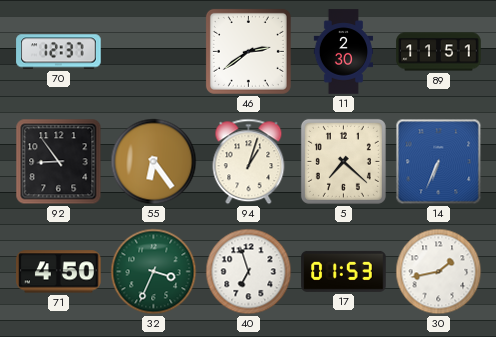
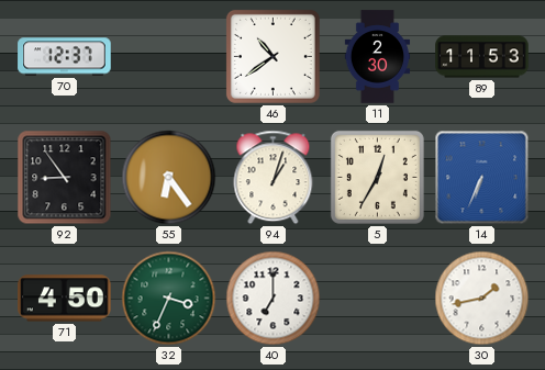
46: 2:39 -> 10:39
89: 11:51 -> 11:53
5: 7:22 -> 12:35
40: 6:57 -> 7:00
17: 01:53 -> none
